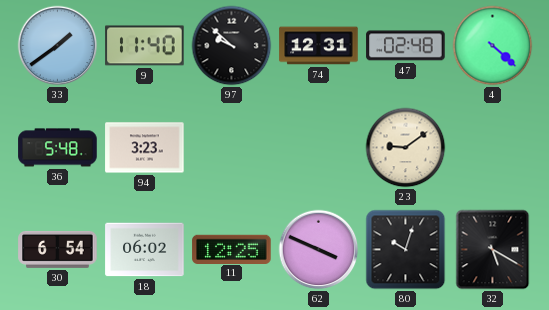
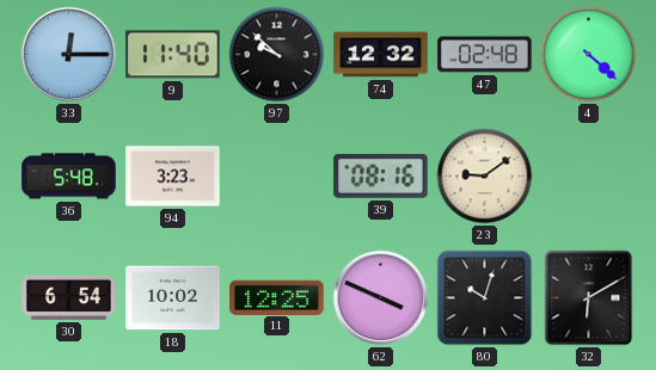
33: 1:39 -> 12:15
74: 12:31 -> 12:32
39: none -> 08:16
18: 06:02 -> 10:02
32: 5:20 -> 6:10
